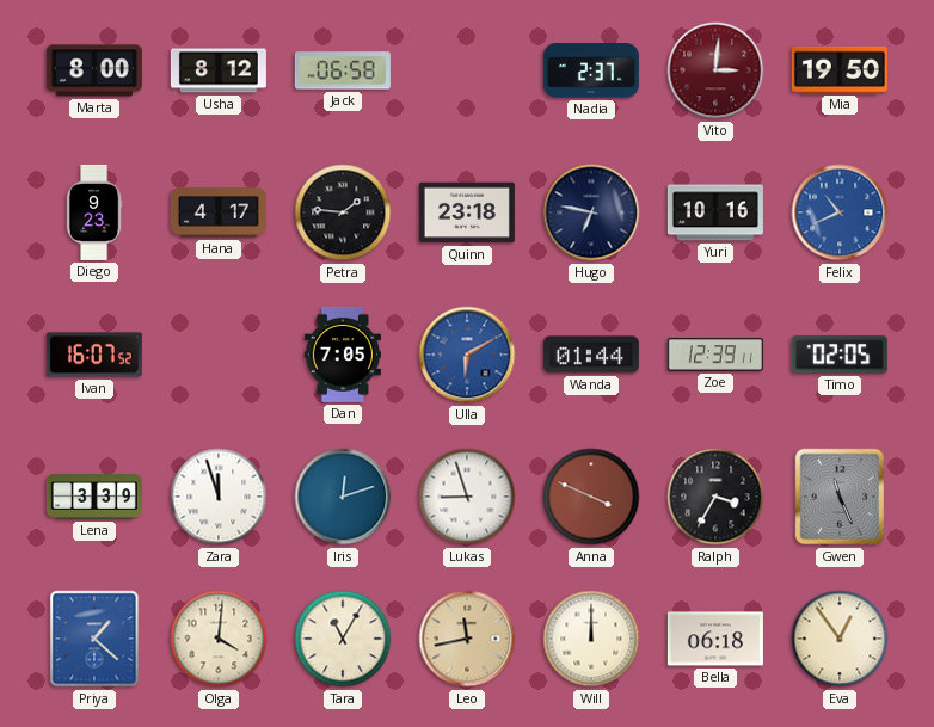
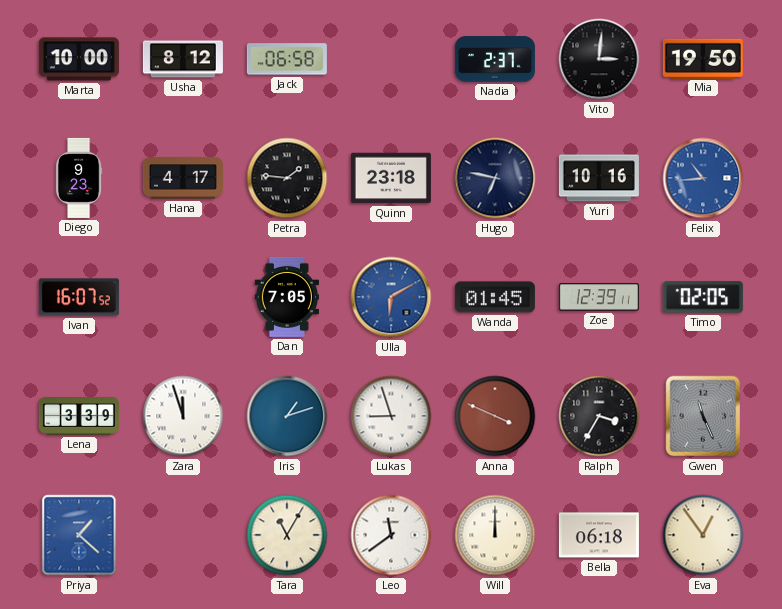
Marta: 8:00 -> 10:00
Vito dial: burgundy -> black
Felix: 10:41 -> 10:44
Wanda: 01:44 -> 01:45
Iris: 12:12 -> 1:12
Olga: 4:01 -> none
Leo: 11:43 -> 11:39
Leo dial: champagne -> white
